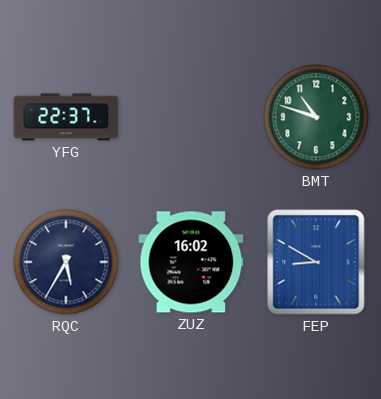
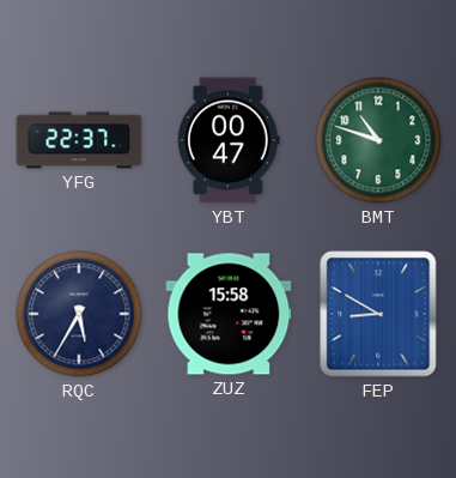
YBT: none -> 00:47
ZUZ: 16:02 -> 15:58
